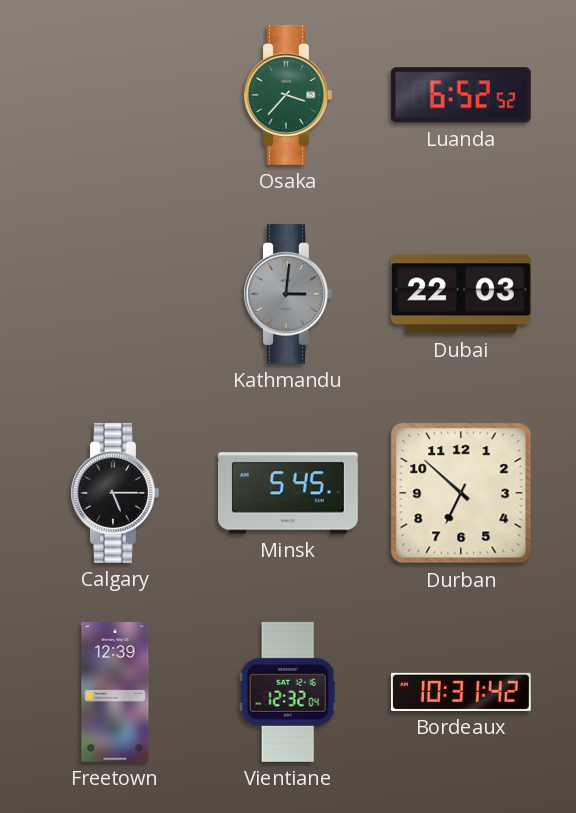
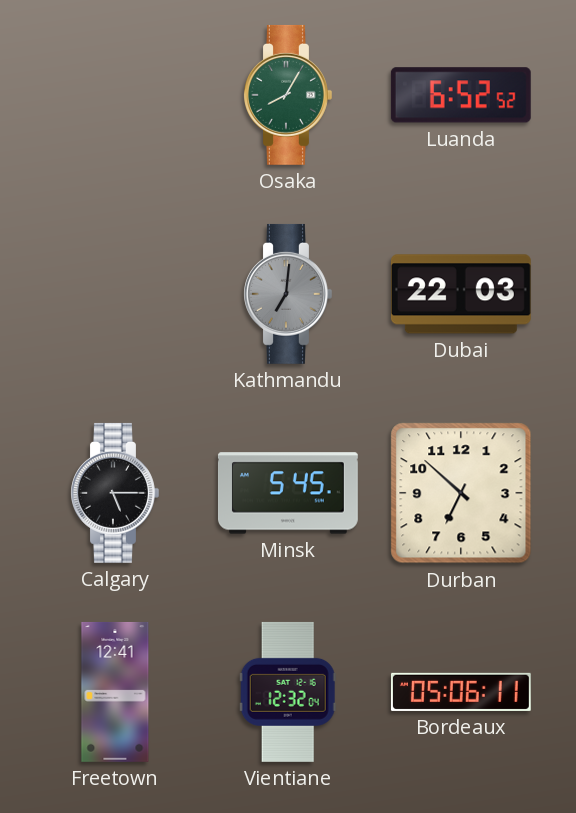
Osaka: 3:37 -> 8:05
Kathmandu: 3:01 -> 7:01
Freetown: 12:39 -> 12:41
Bordeaux: 10:31 -> 05:06
